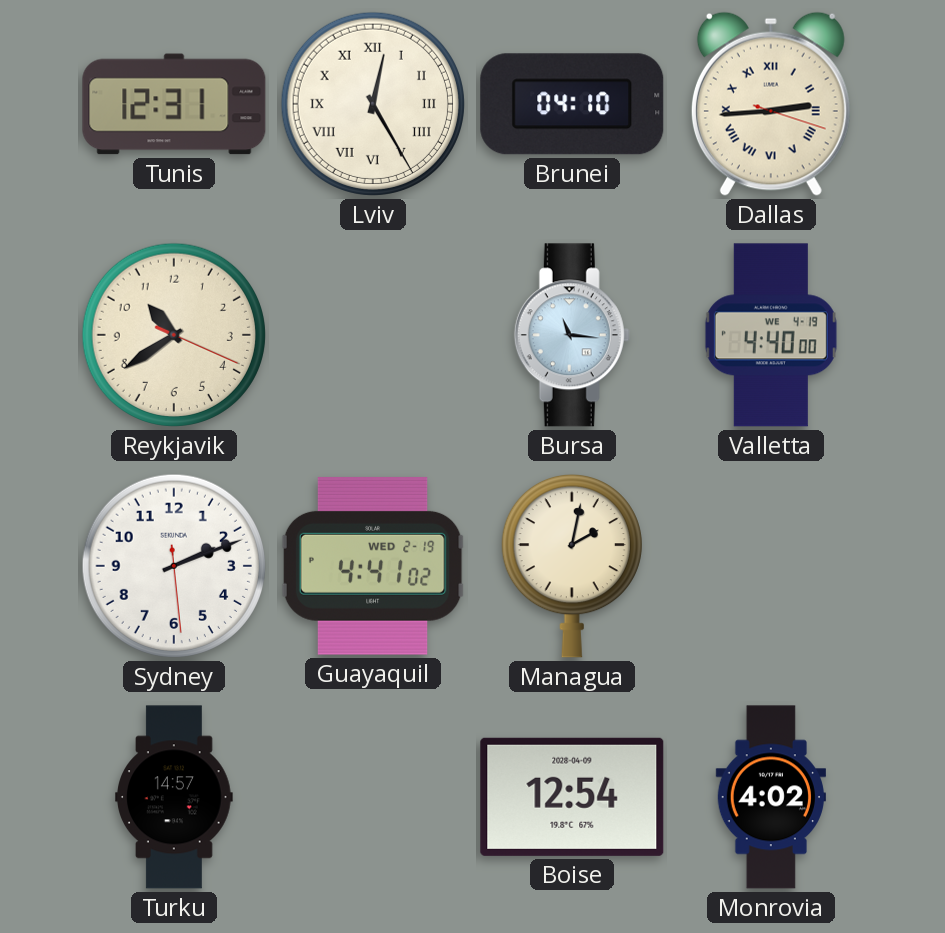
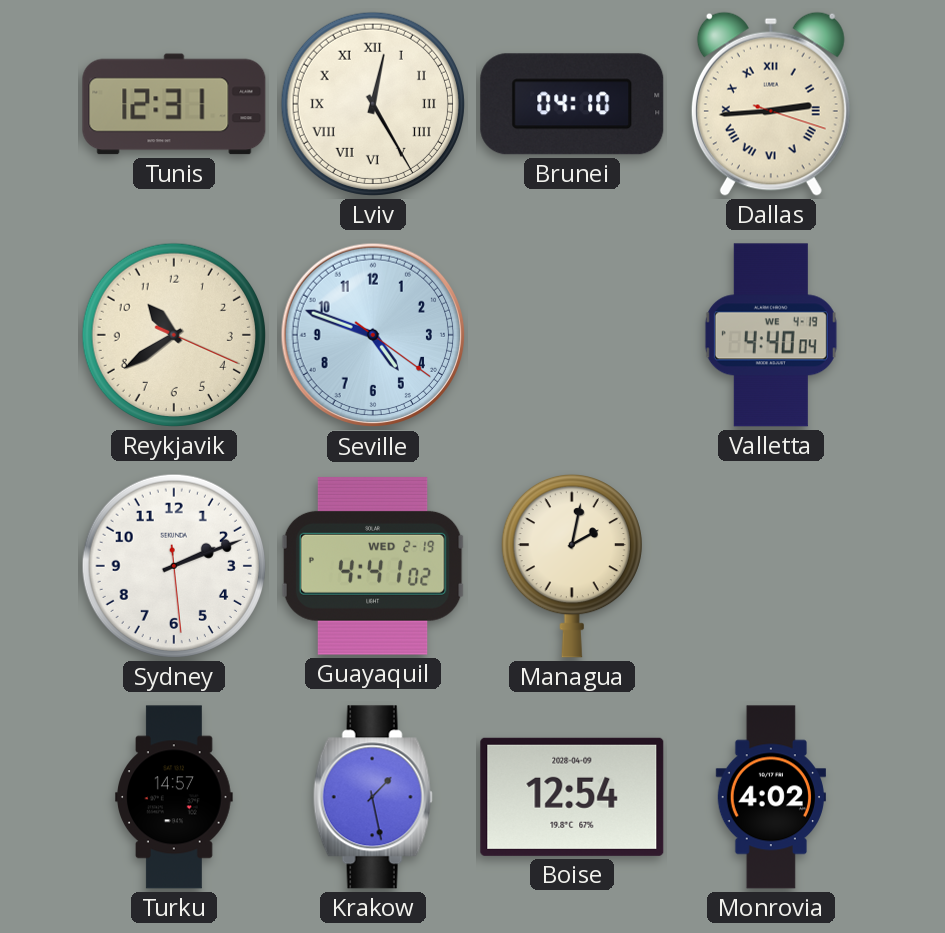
Seville: none -> 4:48
Bursa: 11:16 -> none
Valletta: 4:40:00 -> 4:40:04
Krakow: none -> 1:28
